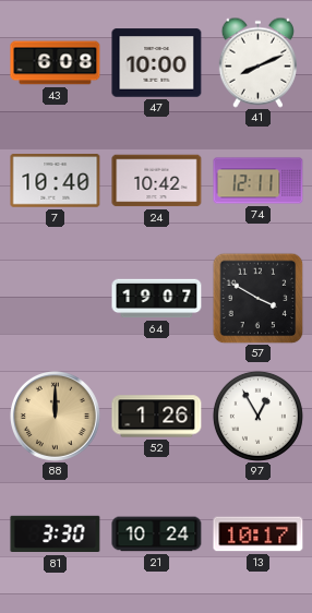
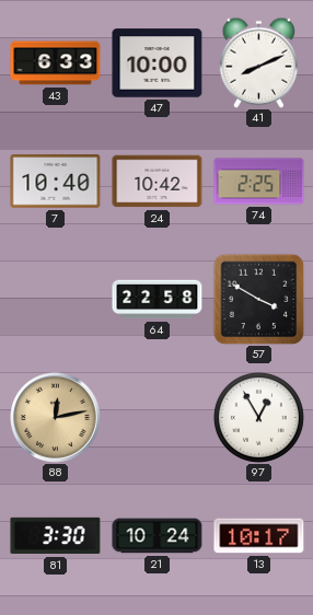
43: 6:08 -> 6:33
74: 12:11 -> 2:25
64: 19:07 -> 22:58
88: 12:00 -> 12:13
52: 1:26 -> none
